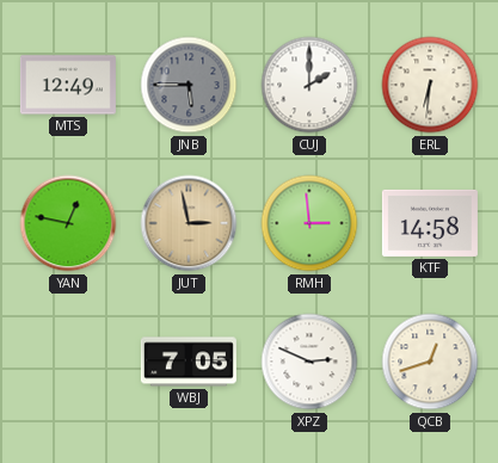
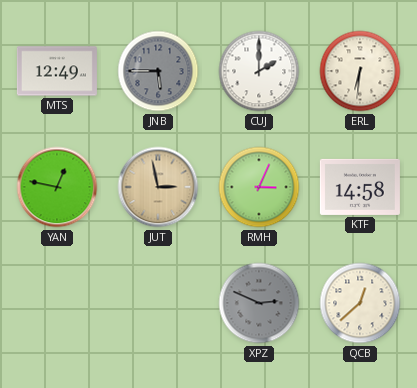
RMH: 2:59 -> 3:04
WBJ: 7:05 -> none
XPZ dial: white -> grey
QCB: 12:42 -> 12:38
